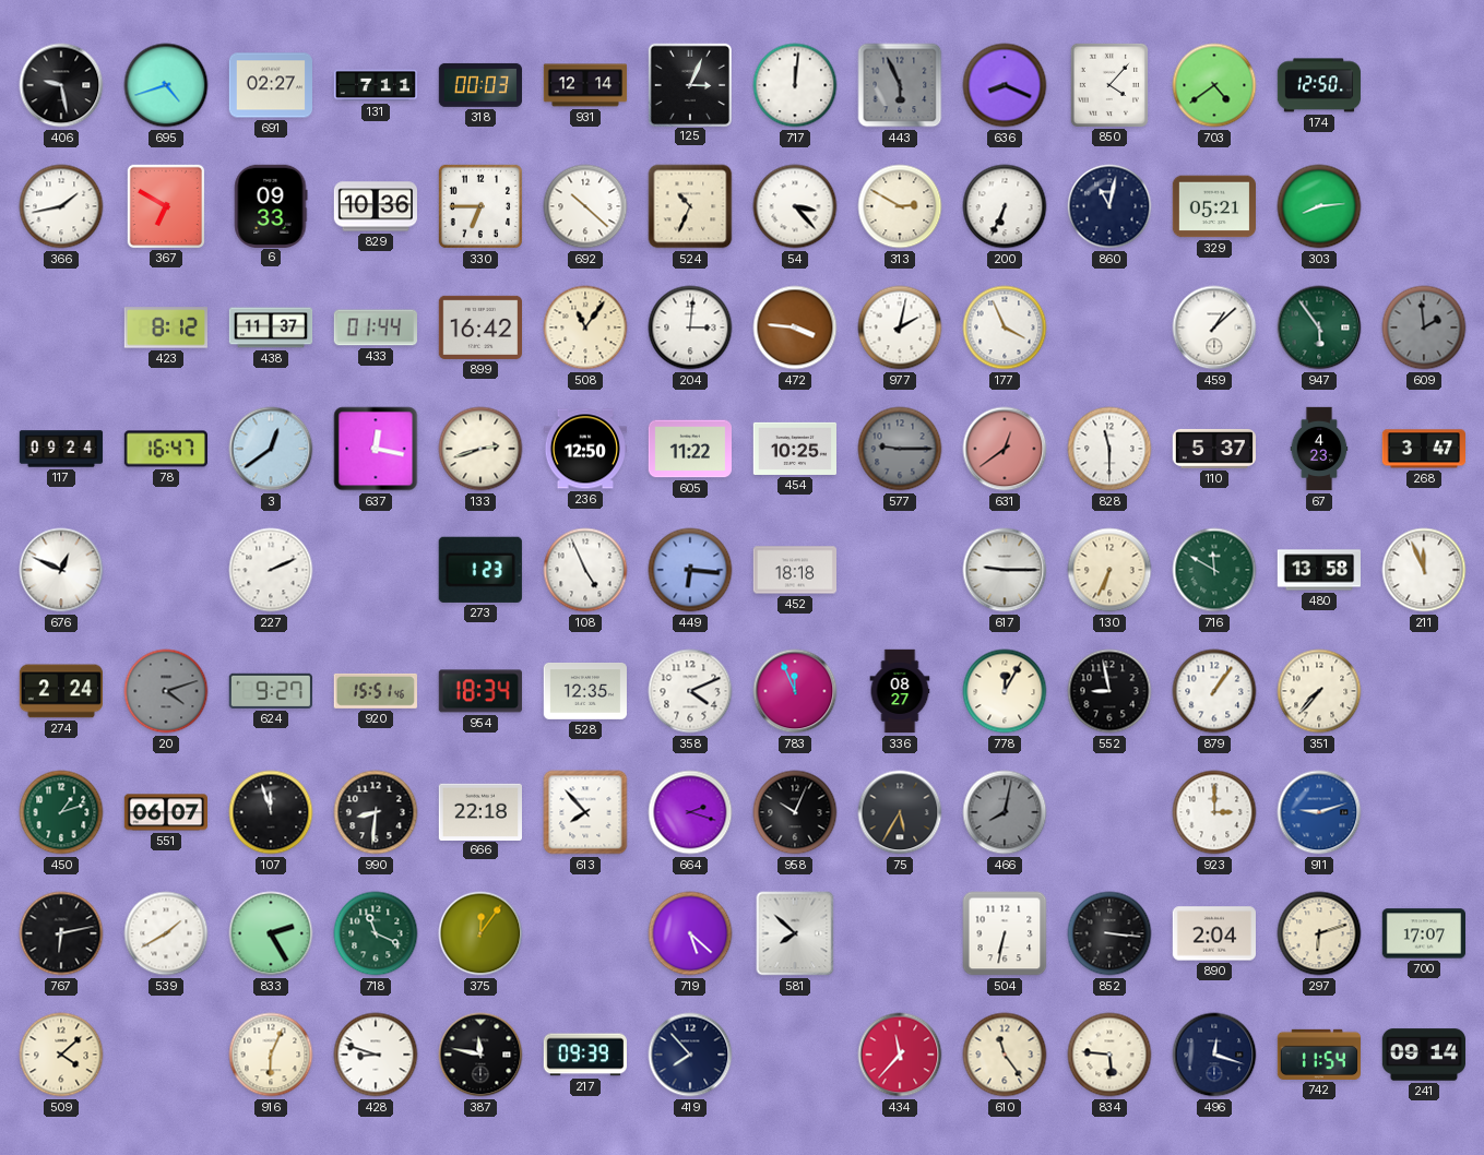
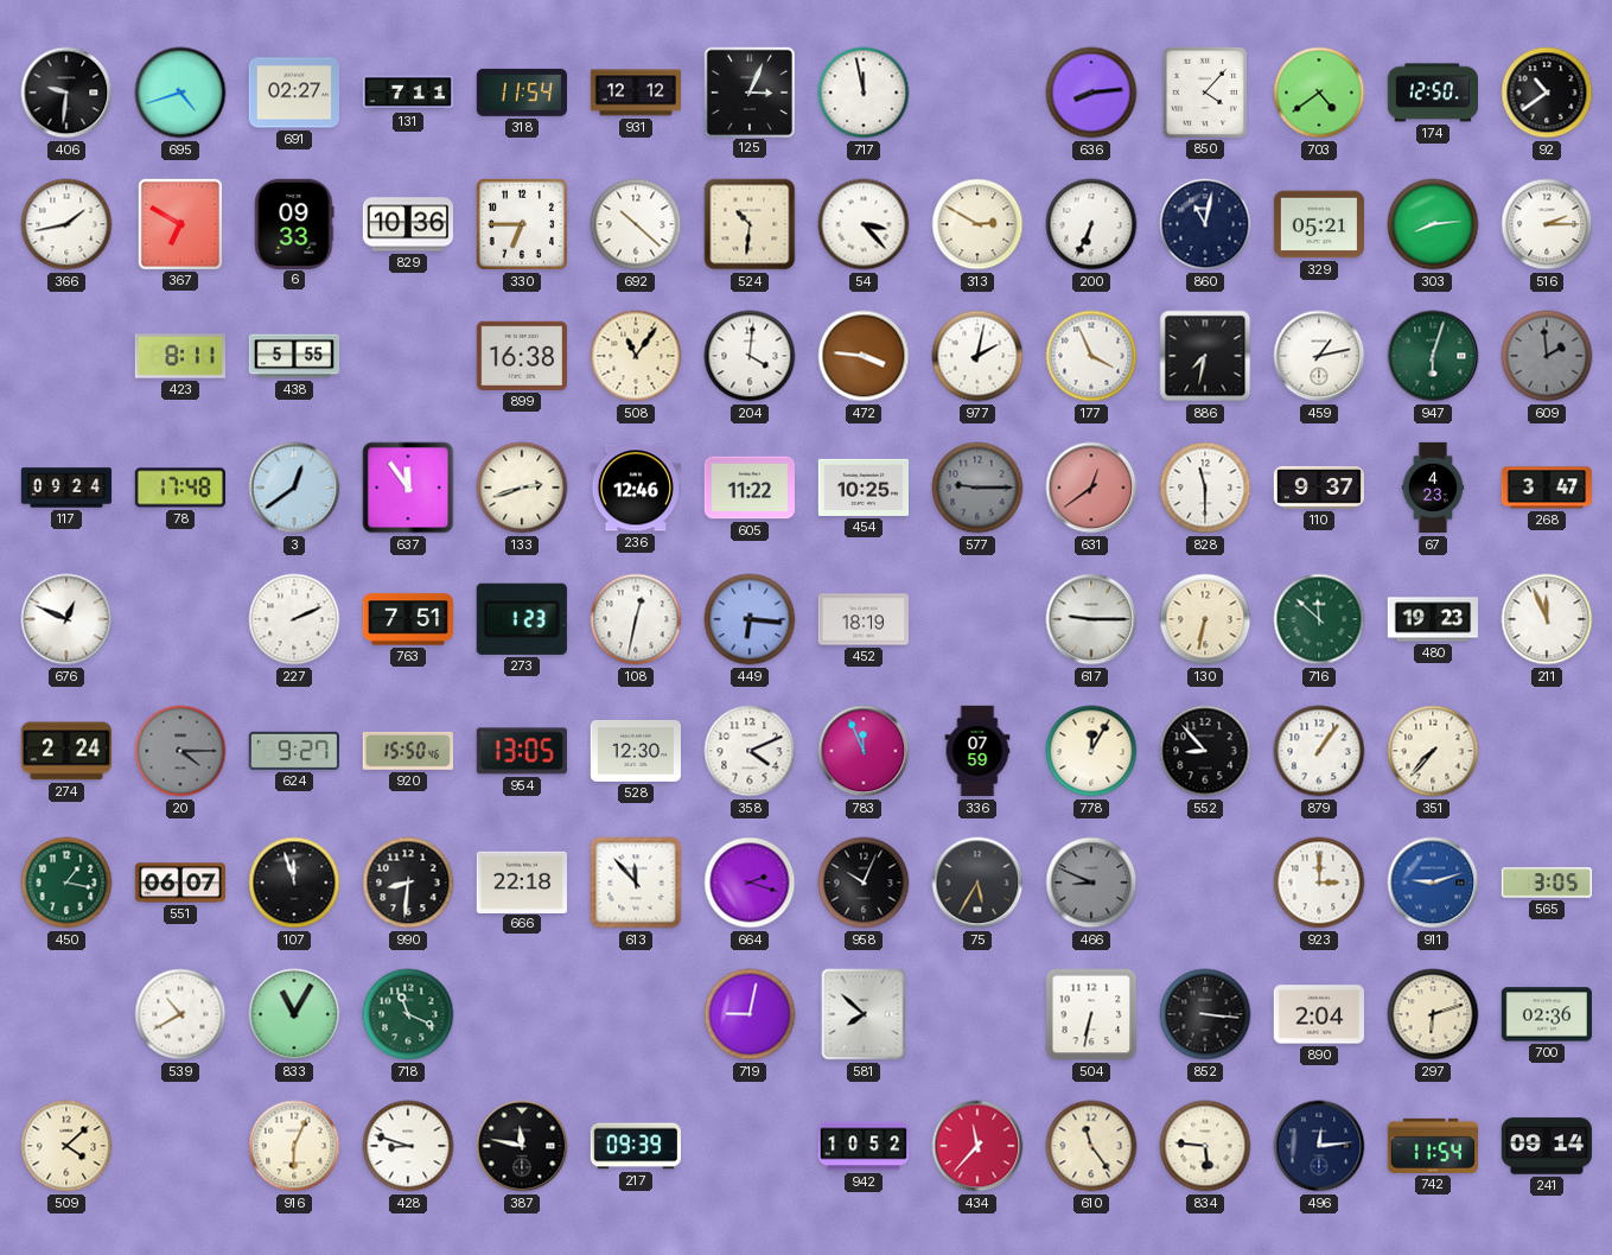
406: 9:28 -> 9:31
318: 00:03 -> 11:54
931: 12:14 -> 12:12
717: 12:01 -> 11:58
443: 5:56 -> none
636: 8:19 -> 8:14
92: none -> 10:39
524: 10:34 -> 10:31
516: none -> 2:15
423: 8:12 -> 8:11
438: 11:37 -> 5:55
433: 01:44 -> none
899: 16:42 -> 16:38
204: 3:01 -> 4:01
886: none -> 7:32
459: 1:08 -> 1:13
947: 5:54 -> 6:03
78: 16:47 -> 17:48
637: 12:17 -> 11:54
236: 12:50 -> 12:46
110: 5:37 -> 9:37
763: none -> 7:51
108: 4:56 -> 12:32
452: 18:18 -> 18:19
130: 6:34 -> 6:32
716: 11:50 -> 11:52
480: 13:58 -> 19:23
20: 4:12 -> 4:15
920: 15:51 -> 15:50
954: 18:34 -> 13:05
528: 12:35 -> 12:30
336: 08:27 -> 07:59
552: 8:58 -> 8:53
450: 1:12 -> 1:17
613: 7:53 -> 11:53
466: 8:02 -> 8:49
565: none -> 3:05
767: 6:13 -> none
539: 1:40 -> 10:40
833: 2:25 -> 11:05
375: 12:06 -> none
719: 5:22 -> 9:02
700: 17:07 -> 02:36
419: 7:53 -> none
942: none -> 10:52
496: 12:18 -> 12:14
